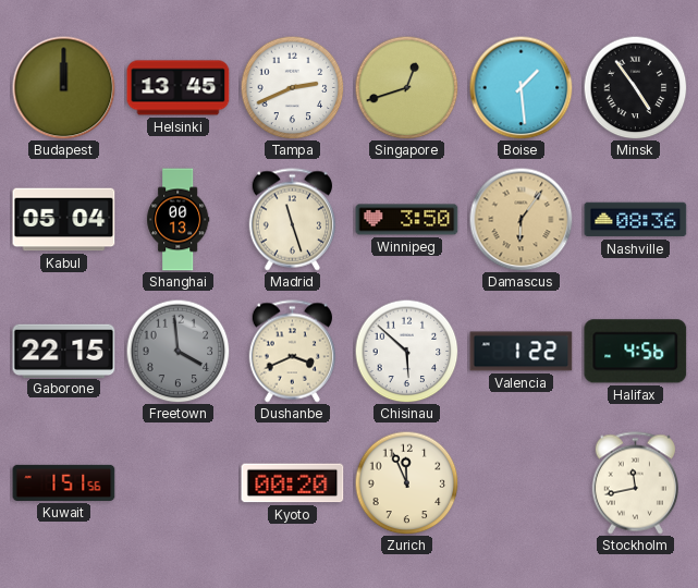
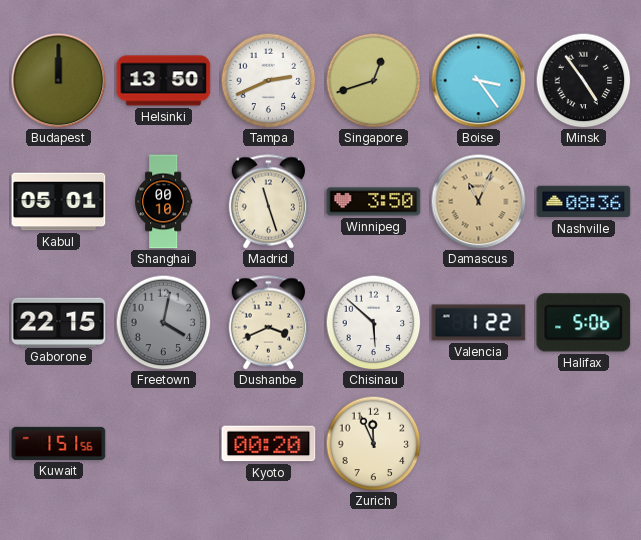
Helsinki: 13:45 -> 13:50
Boise: 1:29 -> 3:24
Kabul: 05:04 -> 05:01
Shanghai: 00:13 -> 00:10
Damascus: 6:06 -> 11:04
Freetown: 3:59 -> 4:02
Halifax: 4:56 -> 5:06
Stockholm: 11:43 -> none
